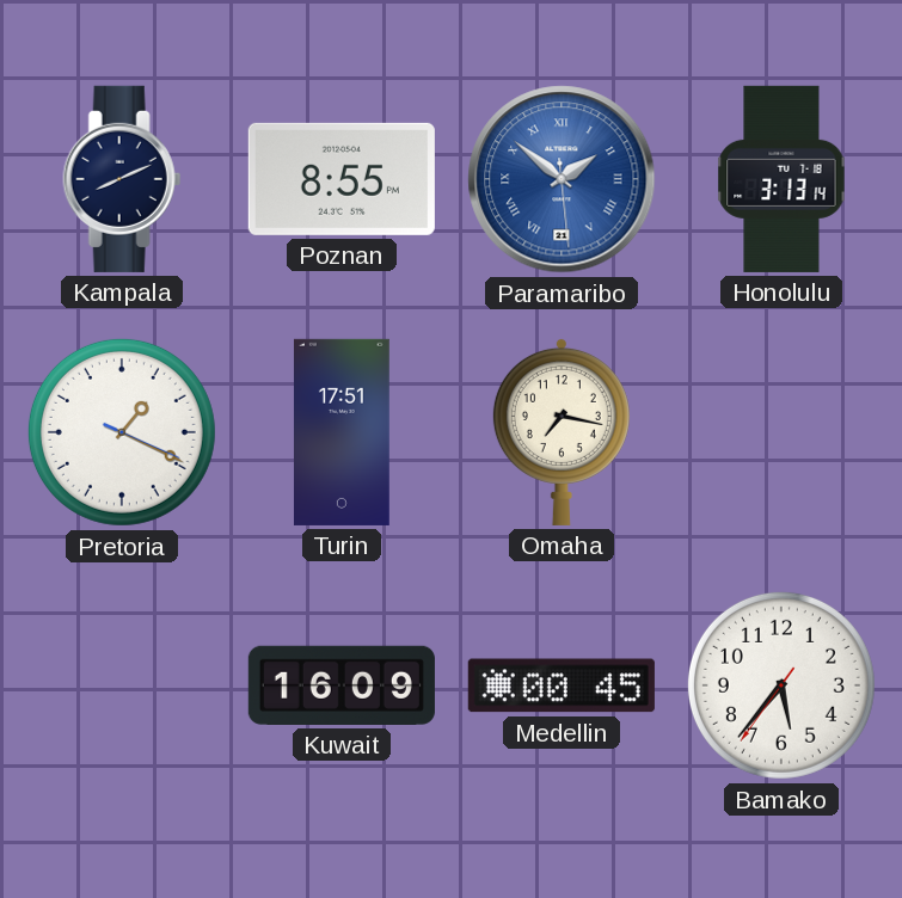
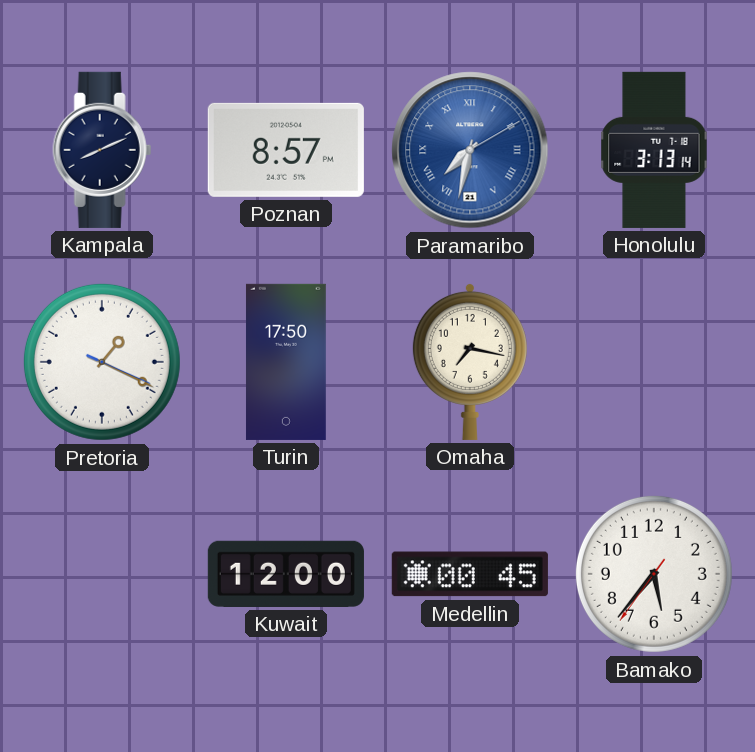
Poznan: 8:55 -> 8:57
Paramaribo: 1:51 -> 7:32
Turin: 17:51 -> 17:50
Kuwait: 16:09 -> 12:00
